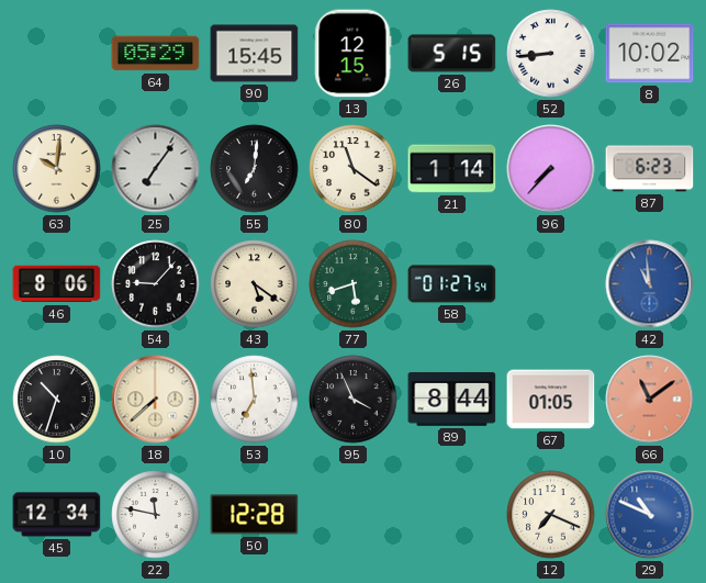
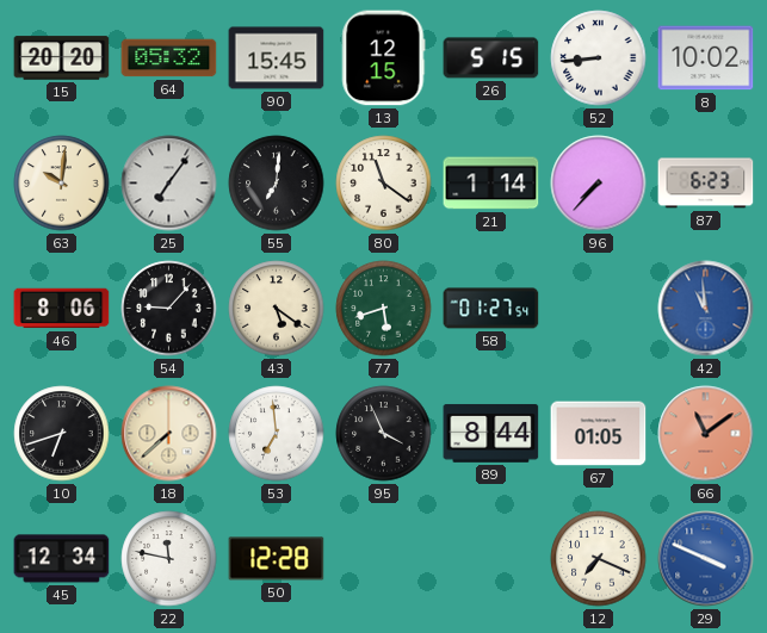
15: none -> 20:20
64: 05:29 -> 05:32
10: 10:33 -> 6:42
29: 10:49 -> 3:49
